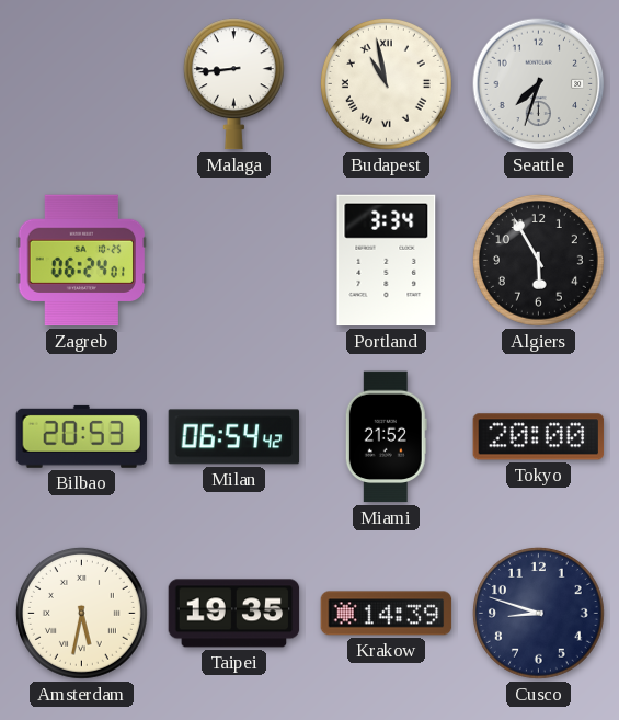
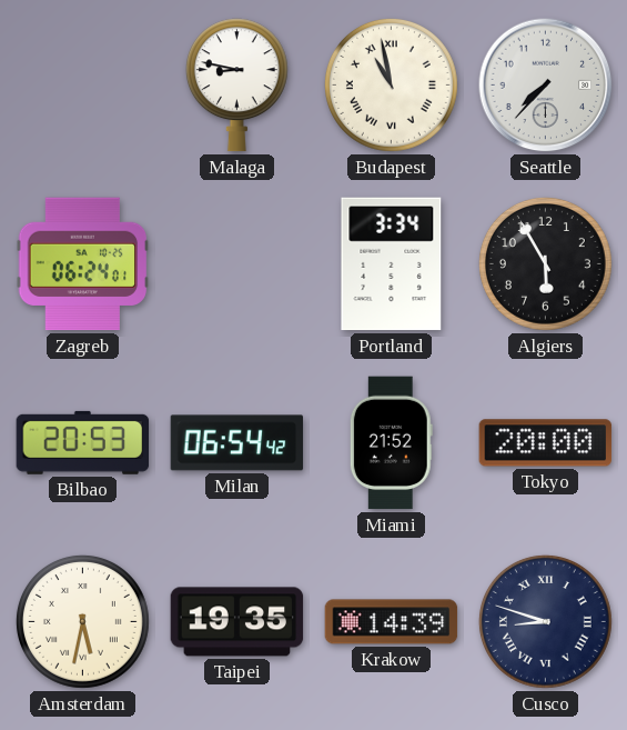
Malaga: 8:44 -> 8:47
Seattle: 7:33 -> 7:37
Cusco numerals: Arabic -> Roman
